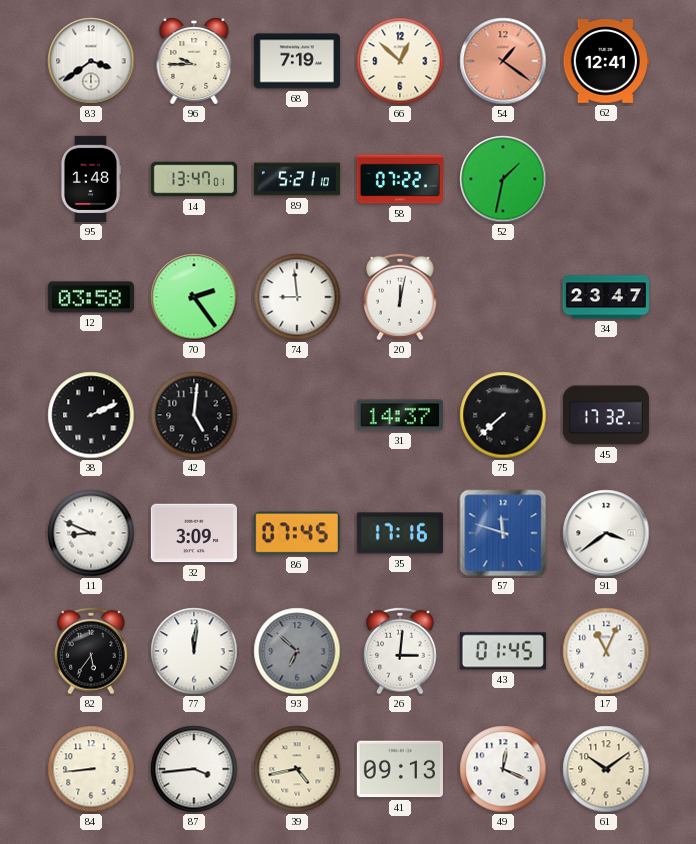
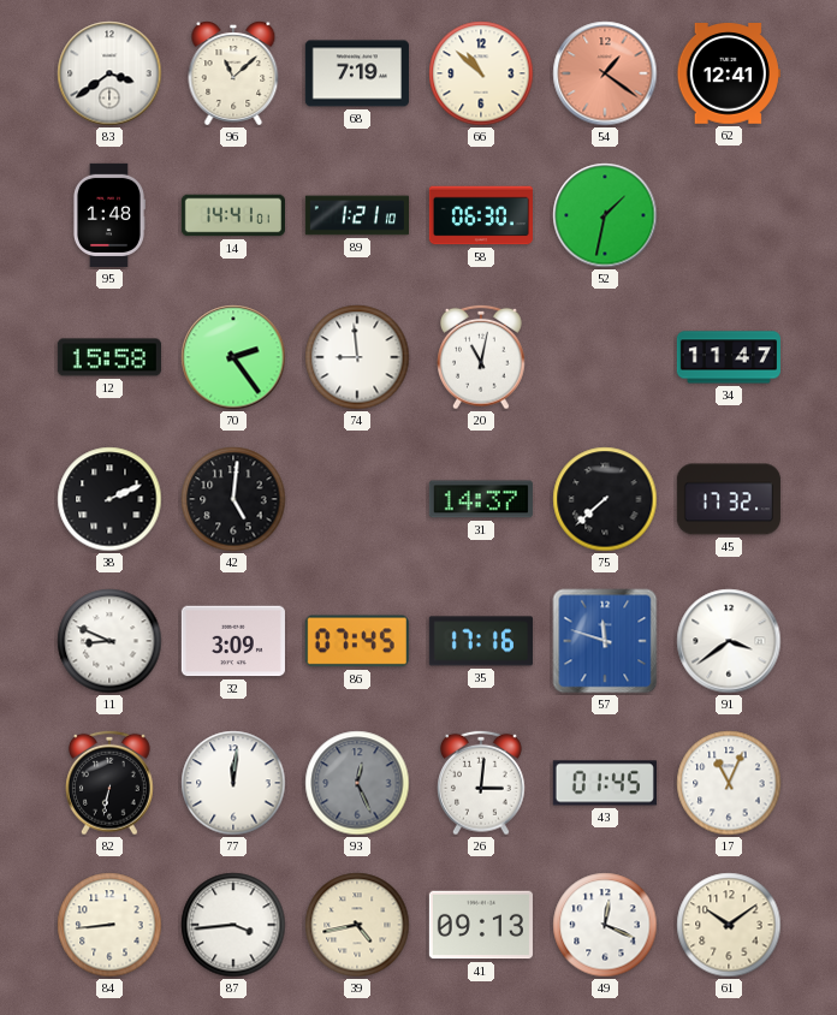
96: 9:45 -> 11:08
66: 12:52 -> 10:52
14: 13:47 -> 14:41
89: 5:21 -> 1:21
58: 07:22 -> 06:30
12: 03:58 -> 15:58
20: 12:02 -> 11:02
34: 23:47 -> 11:47
82: 5:36 -> 6:32
93: 6:52 -> 12:26
